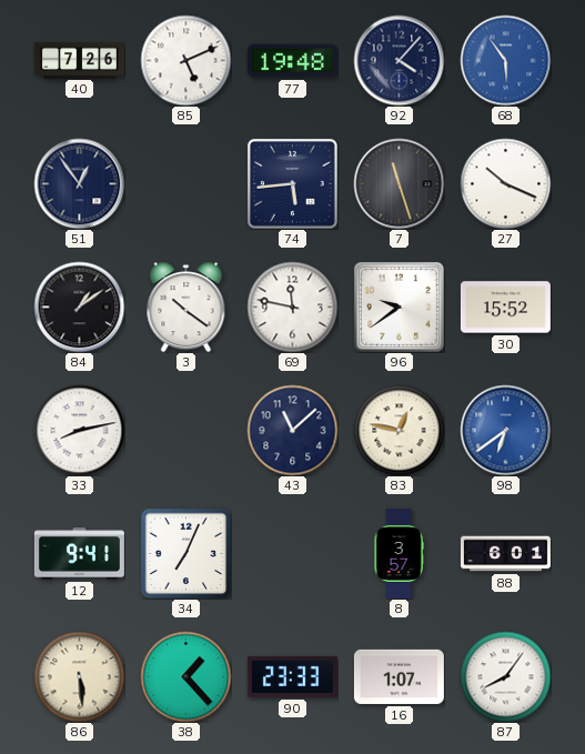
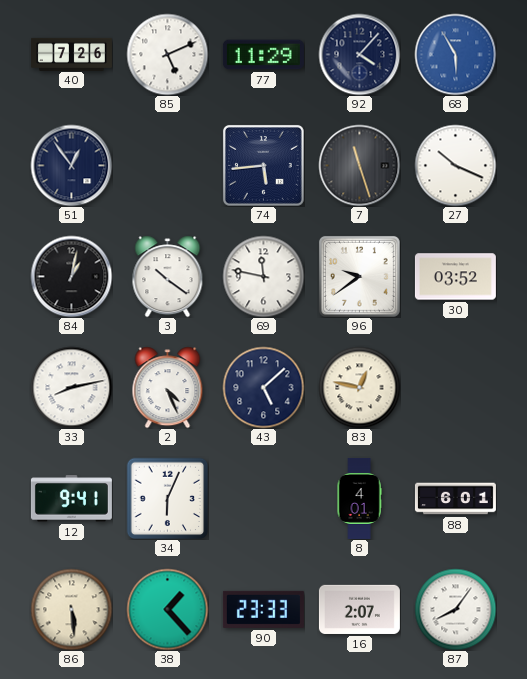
77: 19:48 -> 11:29
68: 5:54 -> 5:55
84: 1:09 -> 1:02
30: 15:52 -> 03:52
2: none -> 4:26
43: 11:08 -> 5:08
98: 6:39 -> none
34: 7:04 -> 6:04
8: 3:57 -> 4:01
16: 1:07 -> 2:07
